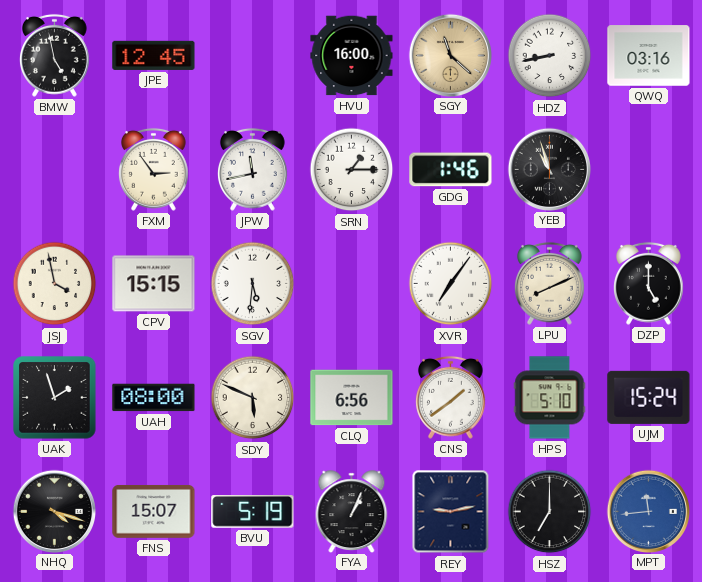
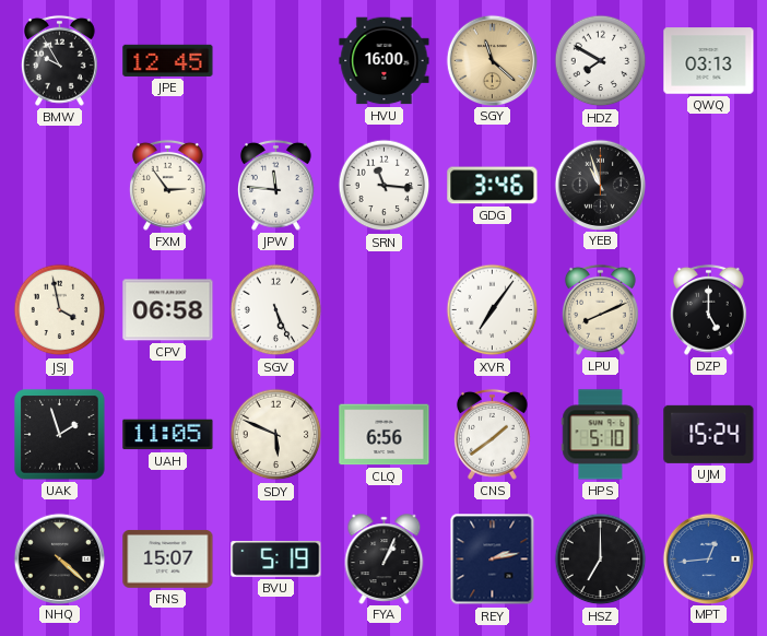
BMW: 4:58 -> 9:55
HDZ: 8:43 -> 7:50
QWQ: 03:16 -> 03:13
JPW: 11:43 -> 11:46
SRN: 1:15 -> 11:16
GDG: 1:46 -> 3:46
CPV: 15:15 -> 06:58
SGV: 5:31 -> 5:26
UAH: 08:00 -> 11:05
NHQ: 4:18 -> 4:22
REY: 9:13 -> 2:13
MPT: 11:44 -> 12:44
